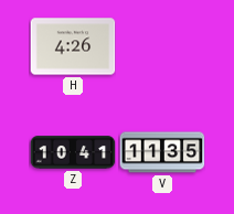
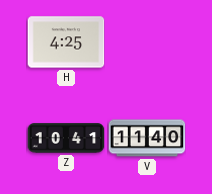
H: 4:26 -> 4:25
V: 11:35 -> 11:40
